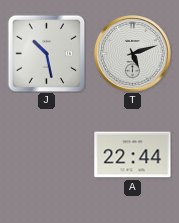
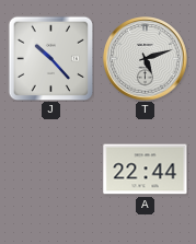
J: 10:28 -> 10:23
